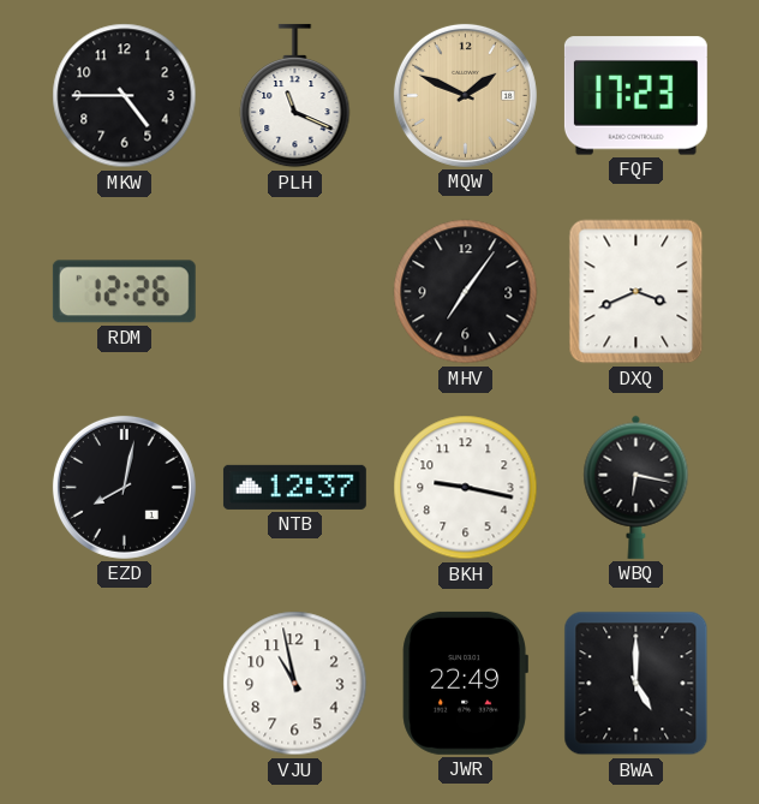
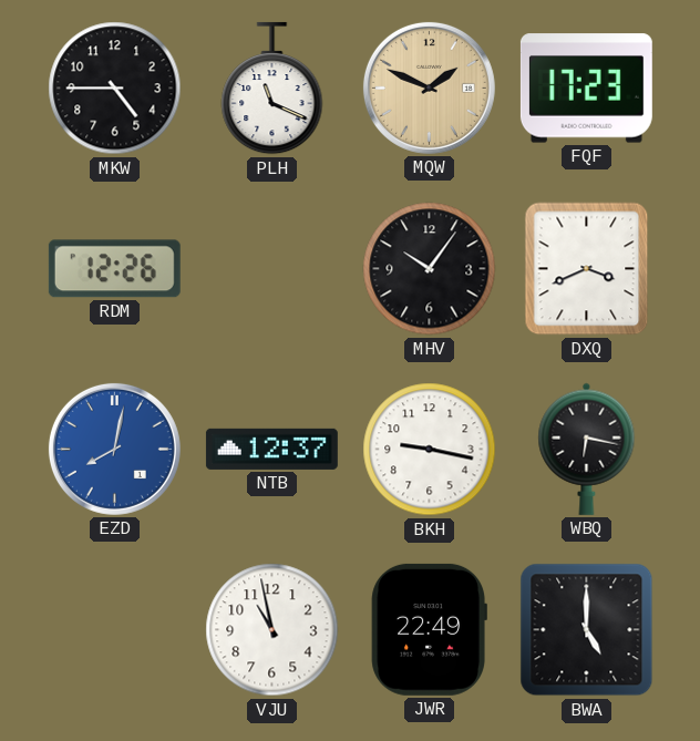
MHV: 7:06 -> 10:06
EZD dial: black -> blue
